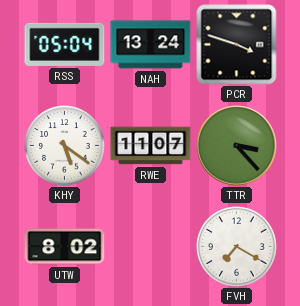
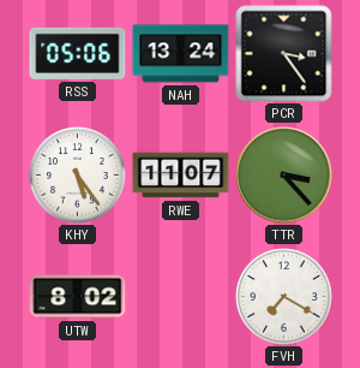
RSS: 05:04 -> 05:06
PCR: 3:48 -> 3:24
KHY: 5:21 -> 5:24
